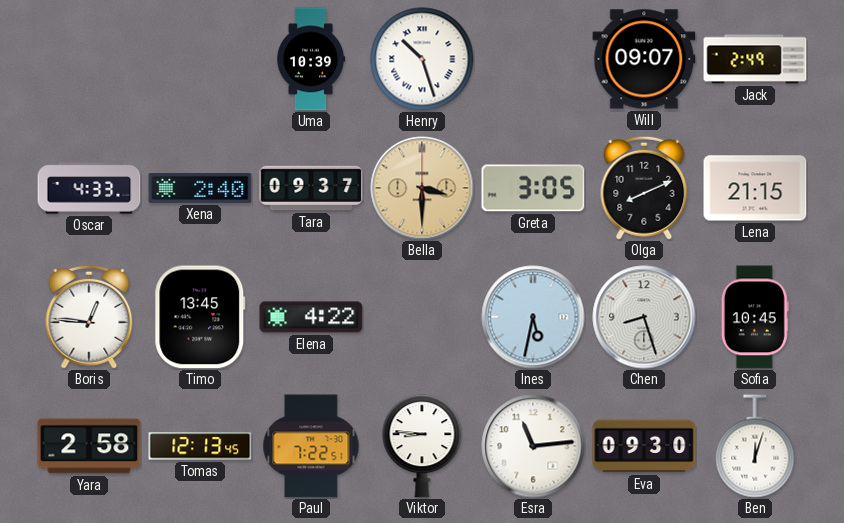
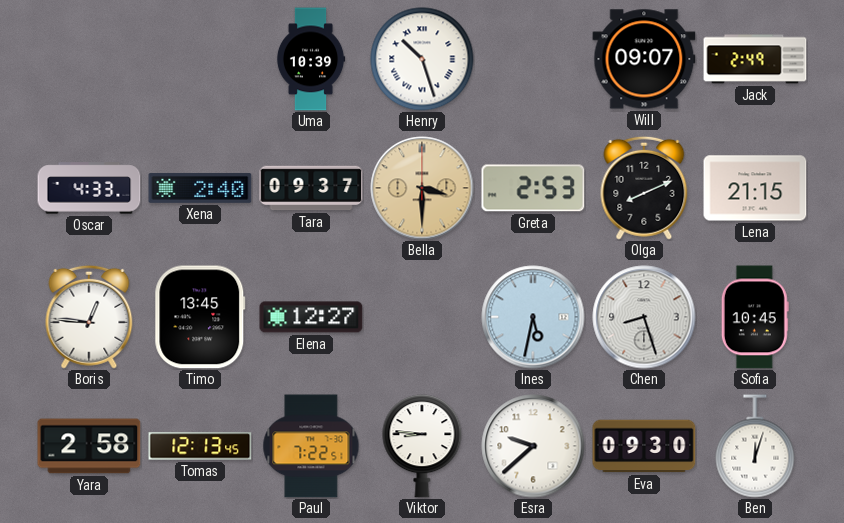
Greta: 3:05 -> 2:53
Elena: 4:22 -> 12:27
Esra: 11:14 -> 9:38
